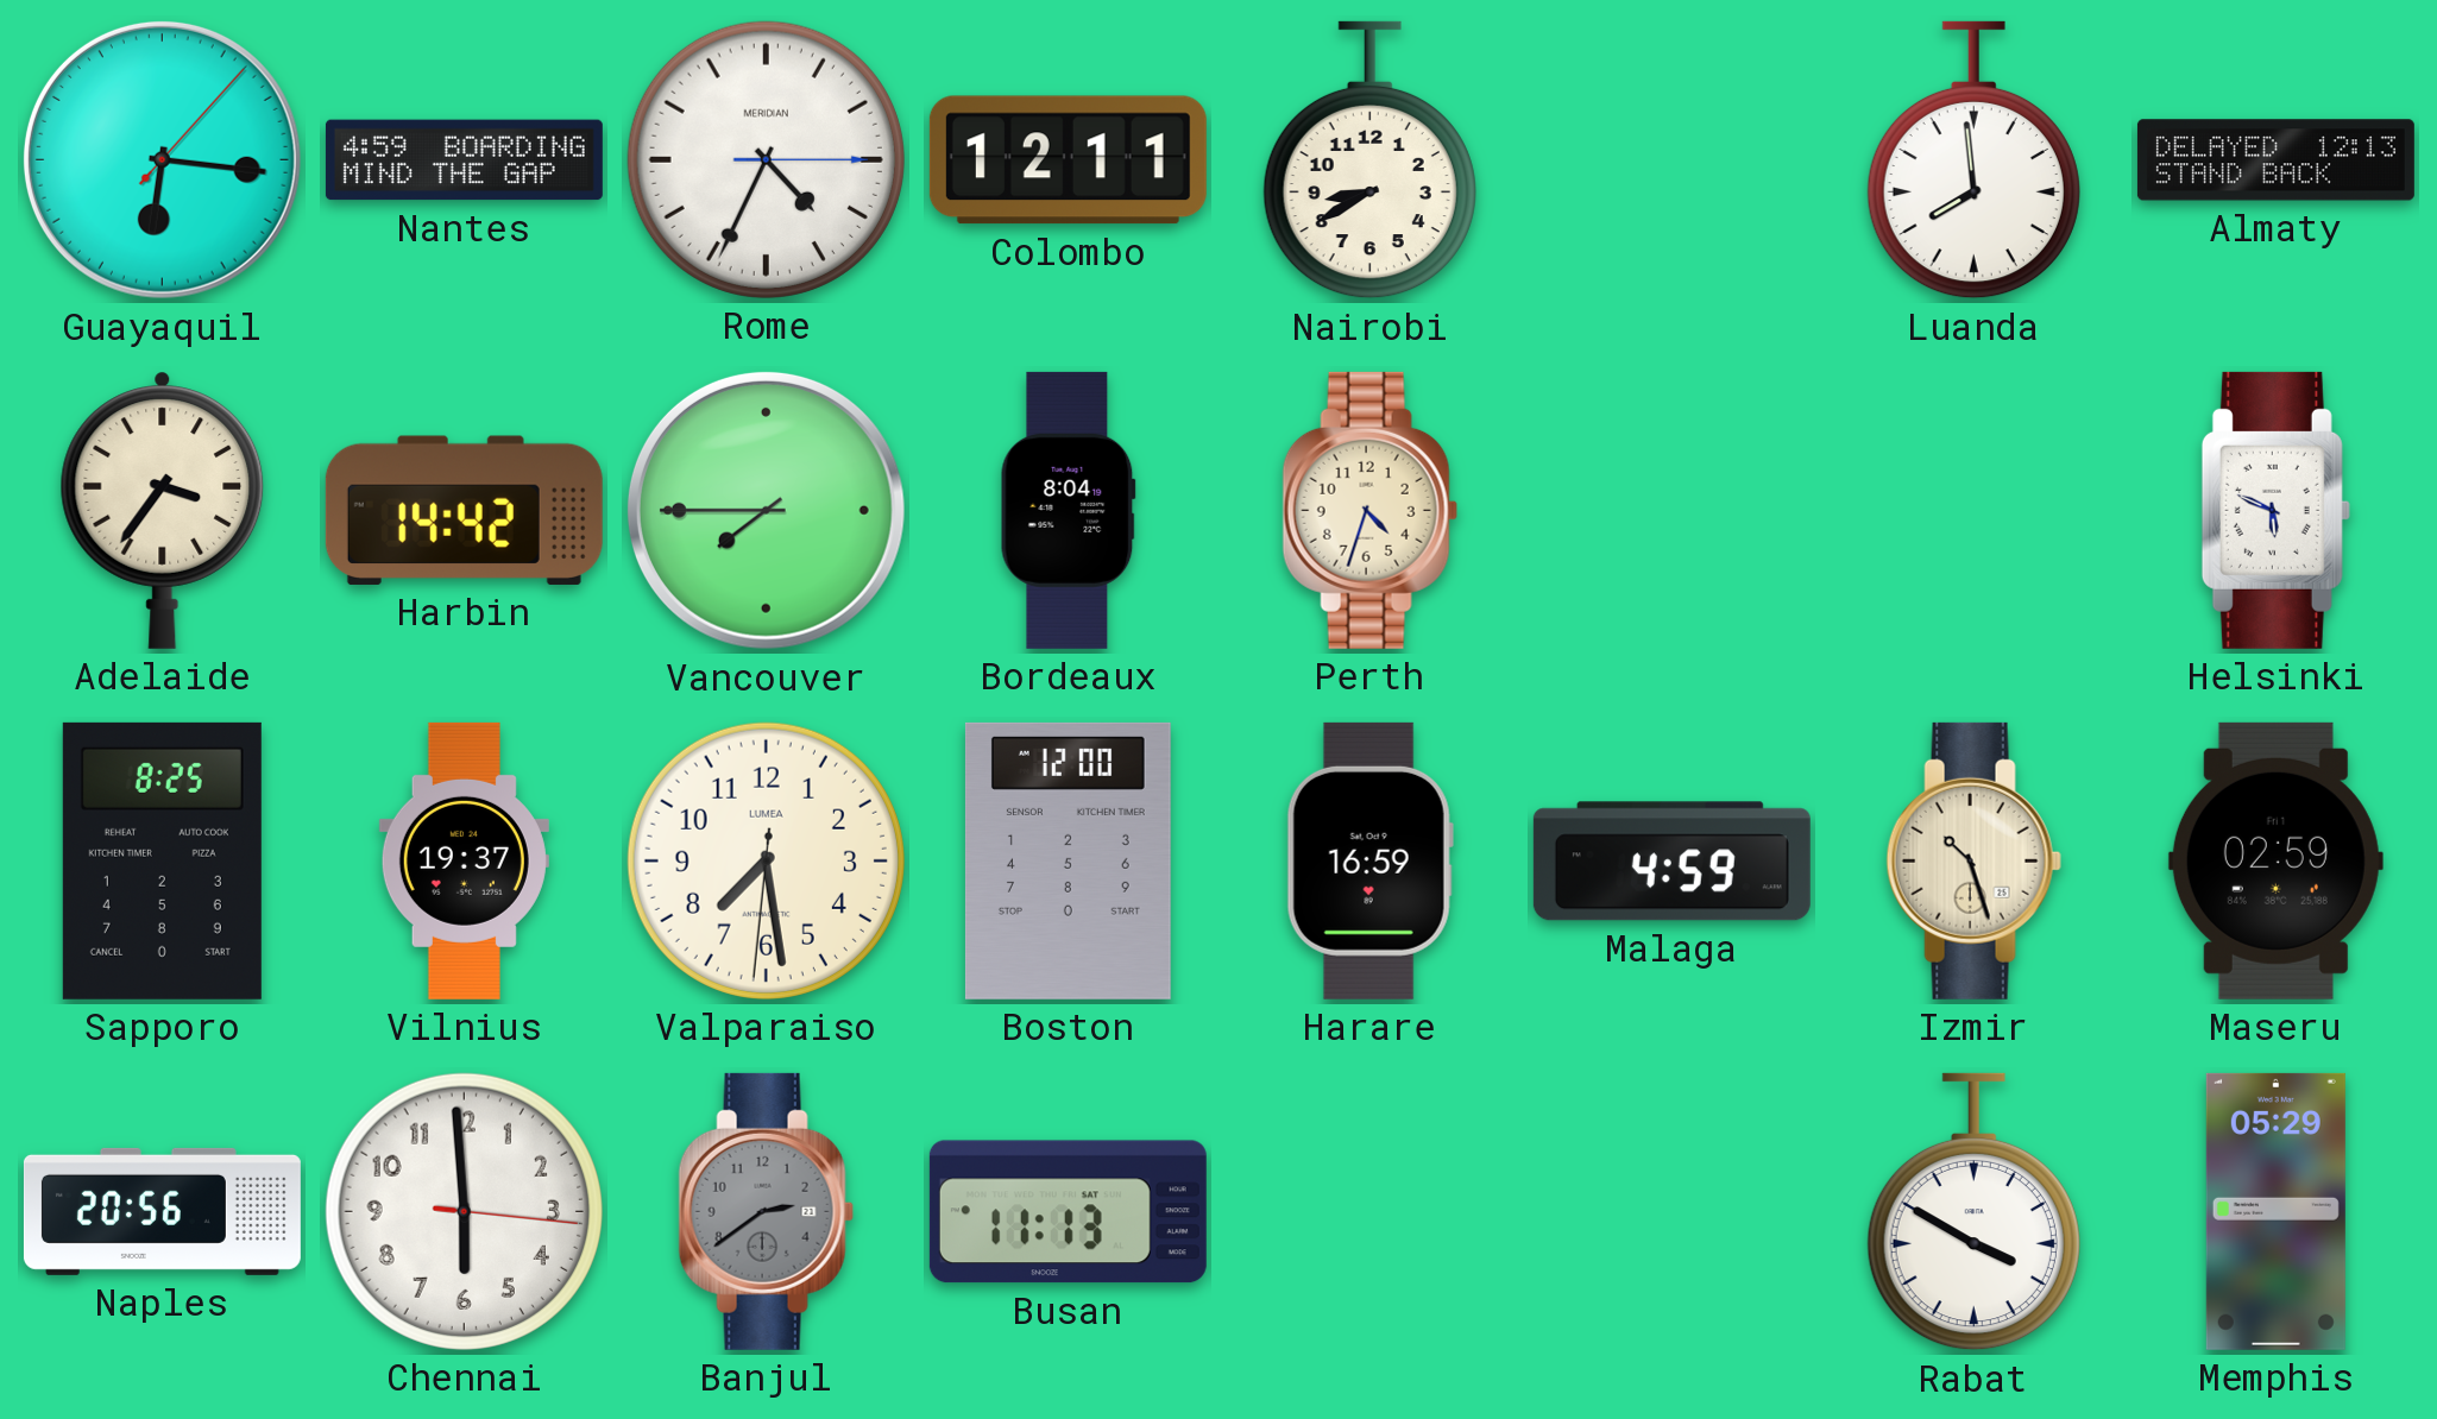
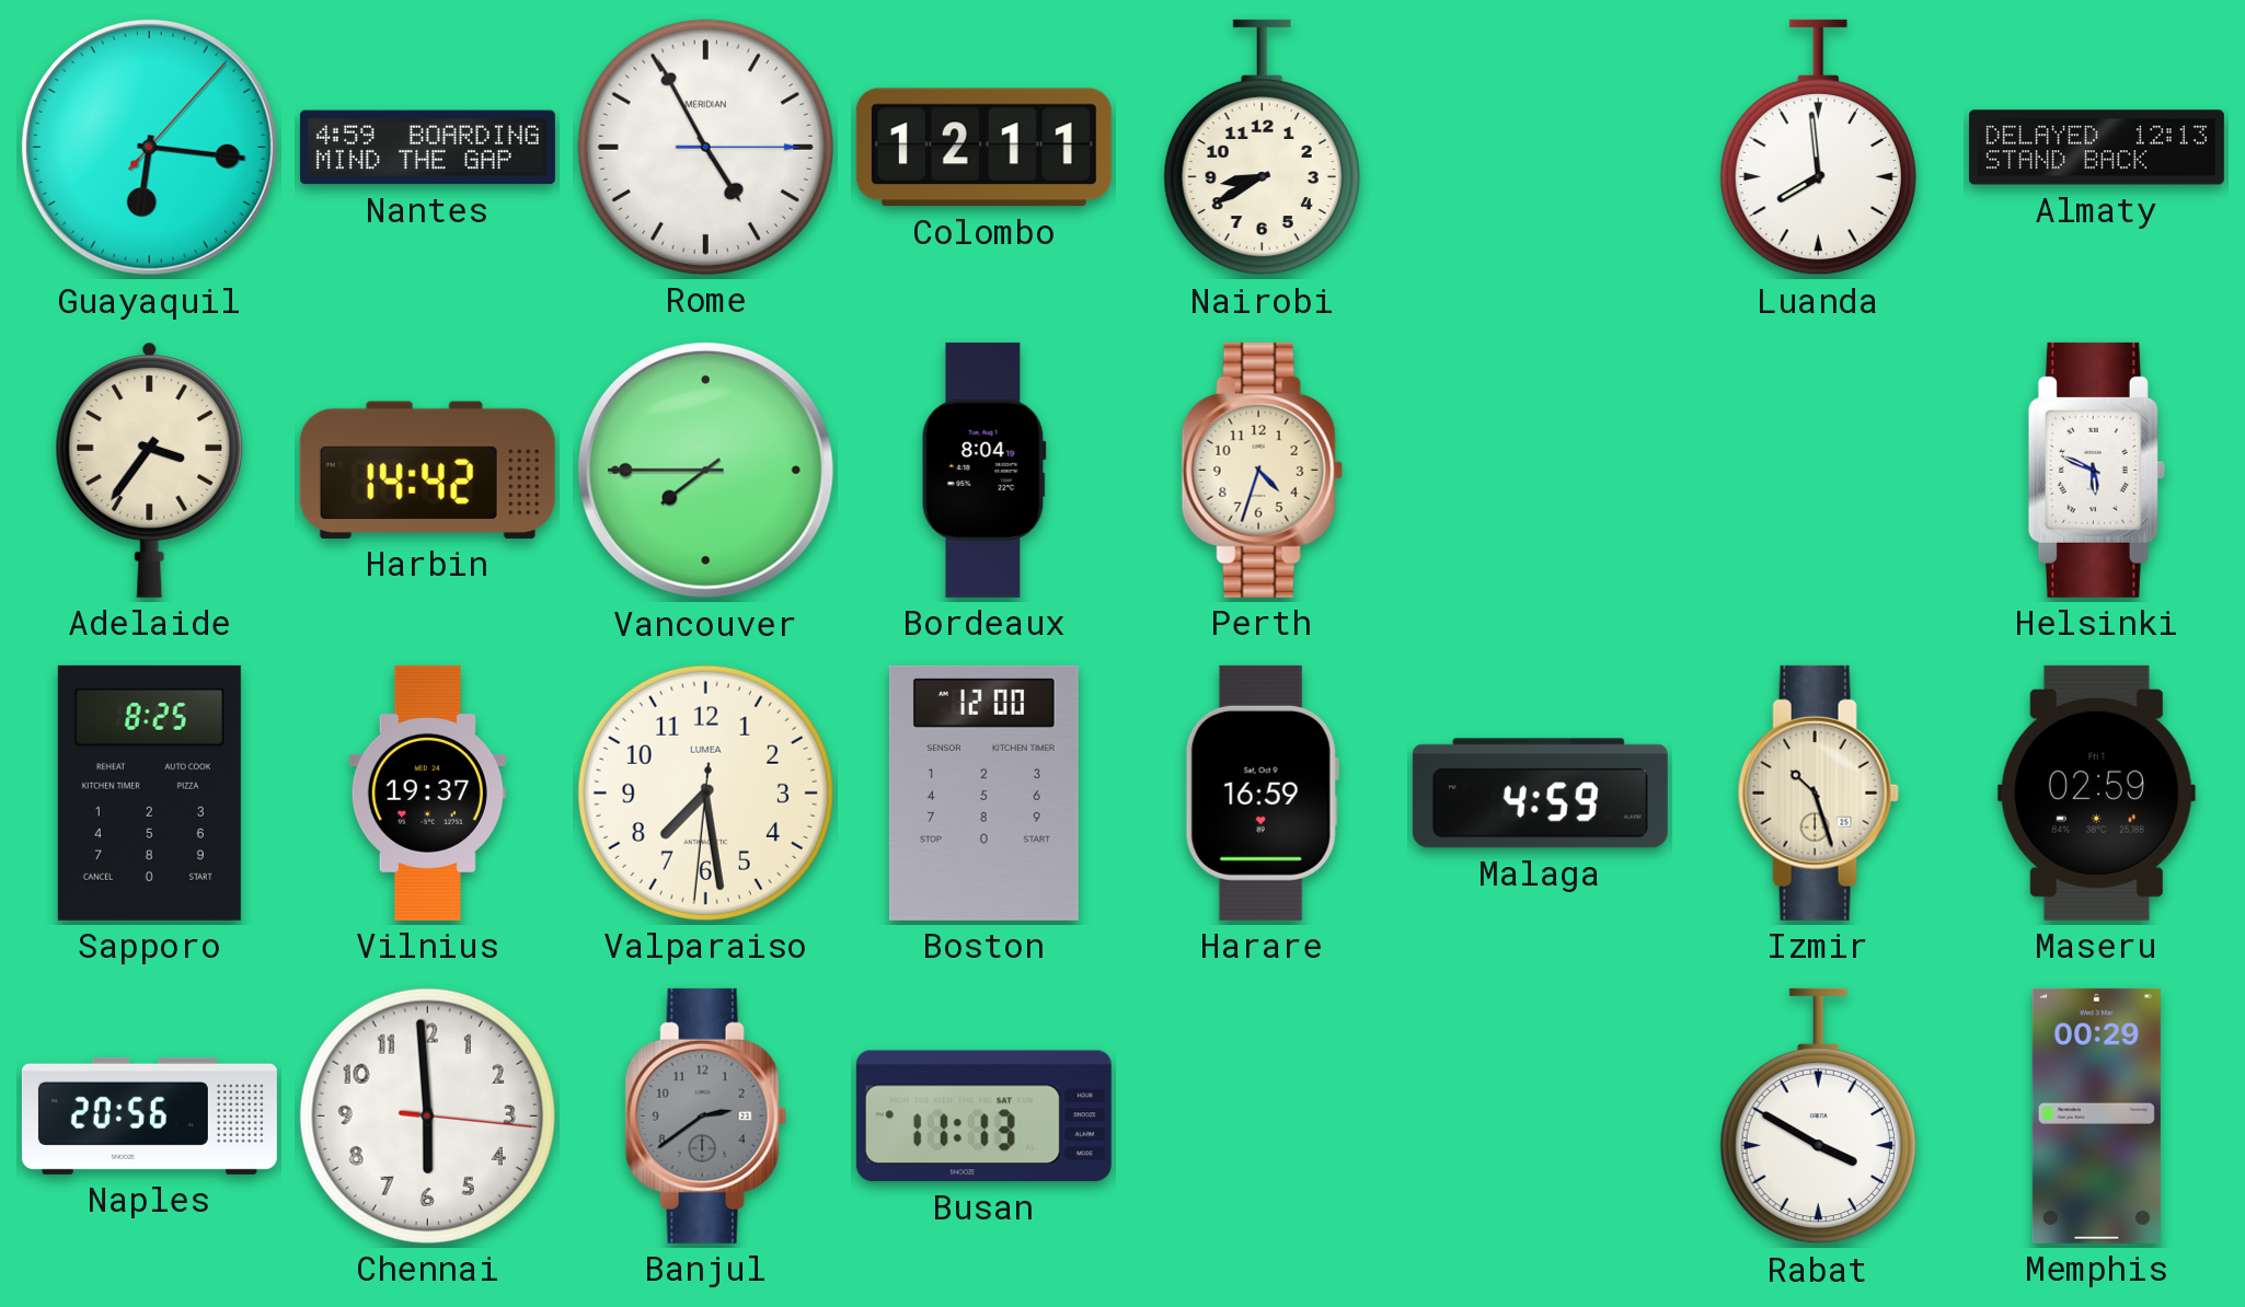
Rome: 4:34 -> 4:55
Memphis: 05:29 -> 00:29
